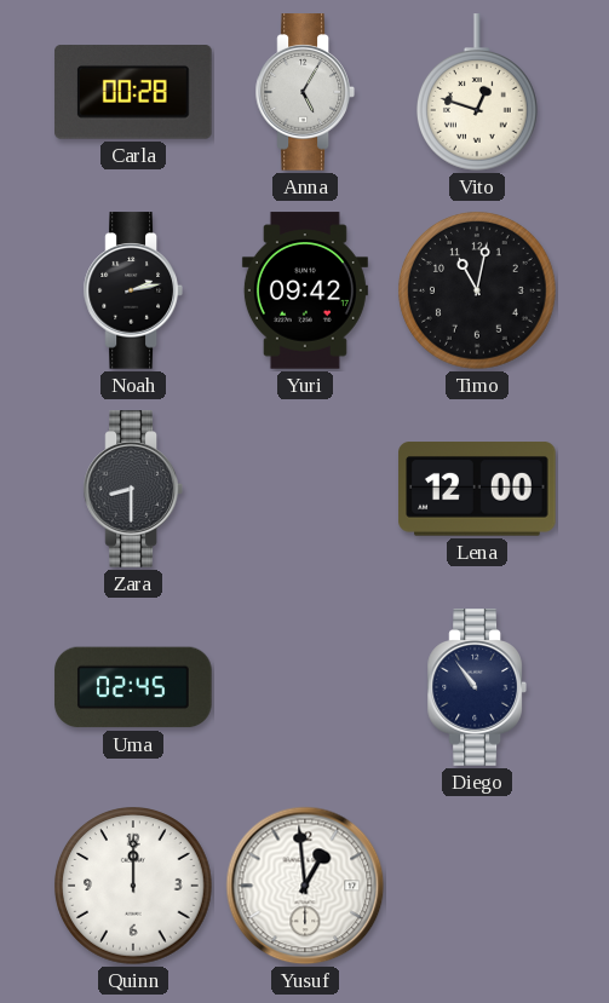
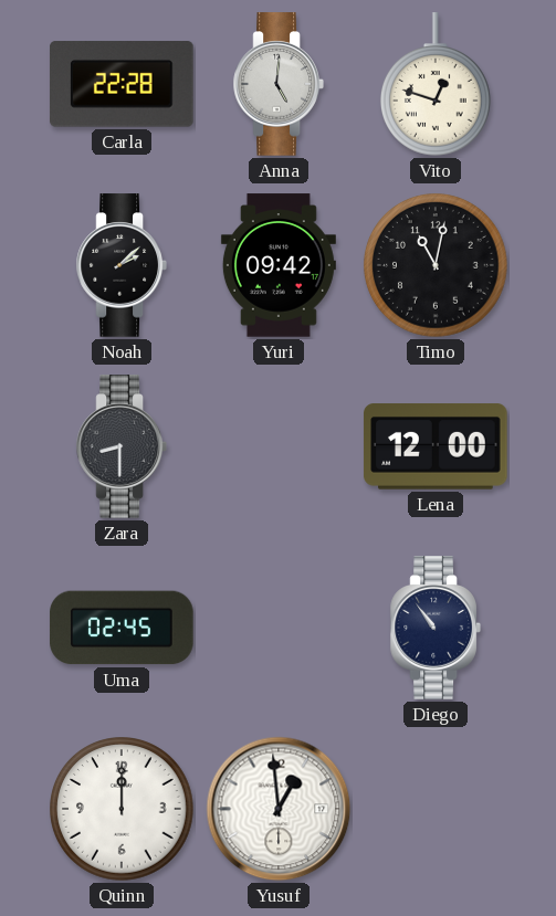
Carla: 00:28 -> 22:28
Anna: 5:05 -> 5:01
Noah: 2:13 -> 2:08
